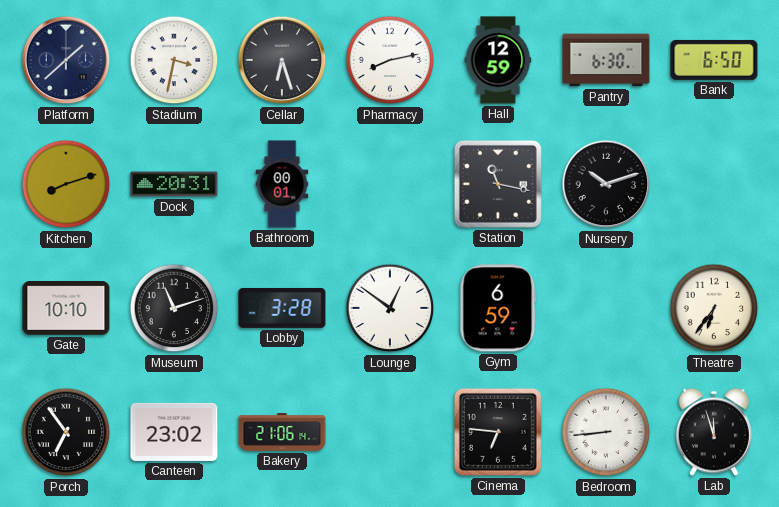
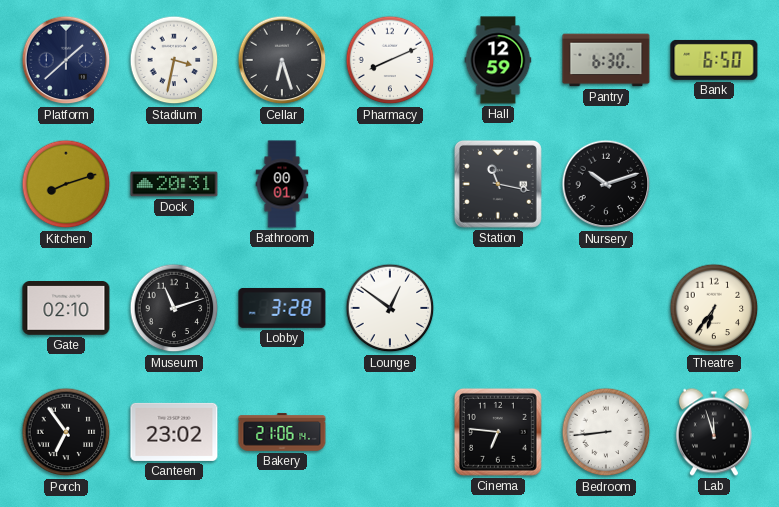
Pharmacy: 8:13 -> 8:11
Gate: 10:10 -> 02:10
Gym: 6:59 -> none
